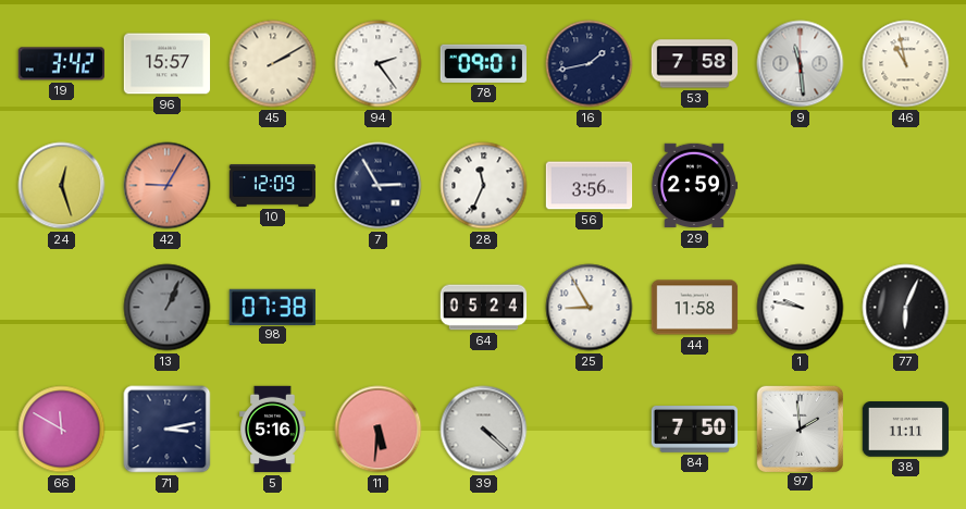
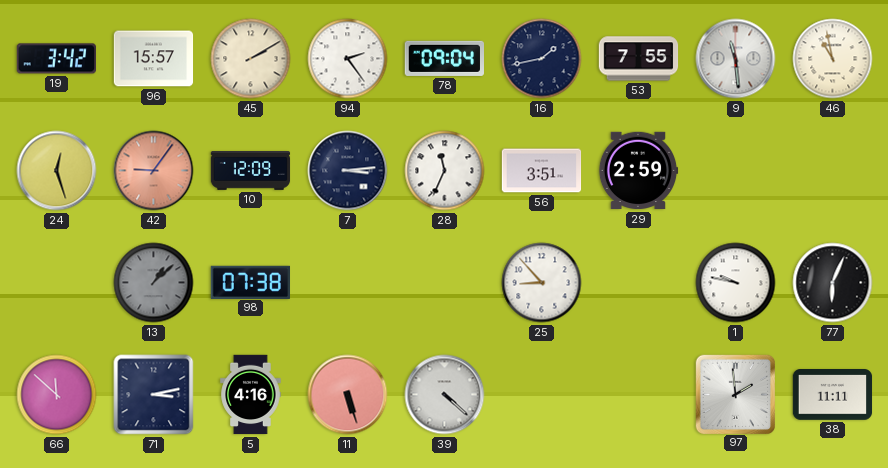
78: 09:01 -> 09:04
53: 7:58 -> 7:55
42: 9:05 -> 9:06
7: 2:55 -> 3:14
56: 3:56 -> 3:51
13: 1:04 -> 1:08
64: 05:24 -> none
25: 8:55 -> 8:53
44: 11:58 -> none
66: 11:50 -> 11:52
5: 5:16 -> 4:16
11: 5:31 -> 5:27
84: 7:50 -> none
